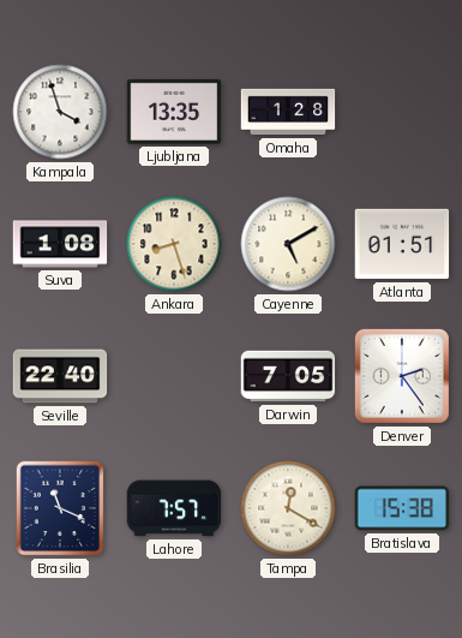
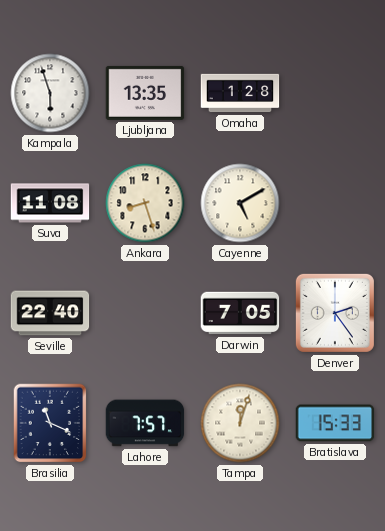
Kampala: 3:57 -> 5:57
Suva: 1:08 -> 11:08
Atlanta: 01:51 -> none
Tampa: 12:20 -> 12:03
Bratislava: 15:38 -> 15:33
